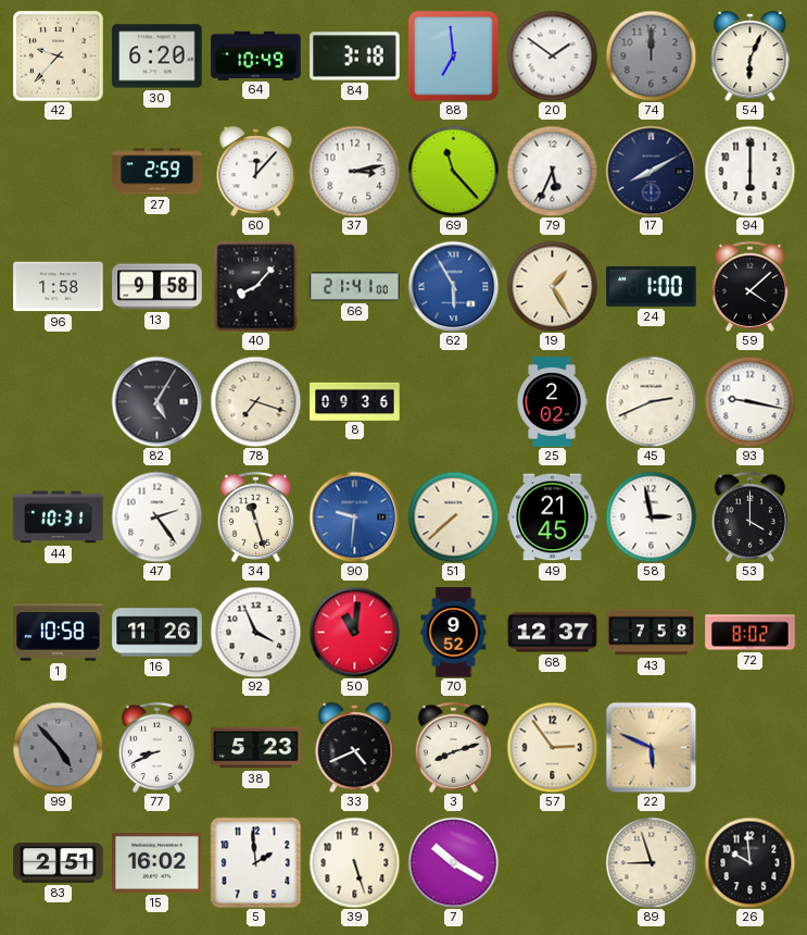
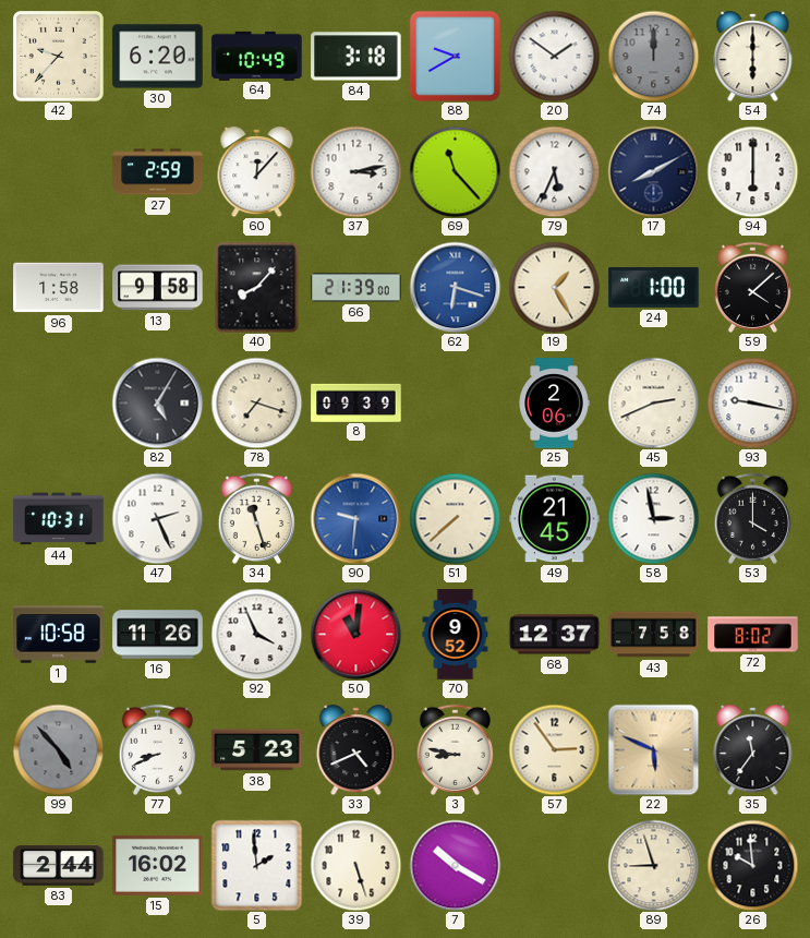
88: 6:59 -> 9:40
54: 6:04 -> 6:00
66: 21:41 -> 21:39
62: 5:55 -> 6:18
8: 09:36 -> 09:39
25: 2:02 -> 2:06
47: 2:24 -> 2:26
3: 8:12 -> 8:47
35: none -> 11:36
83: 2:51 -> 2:44
